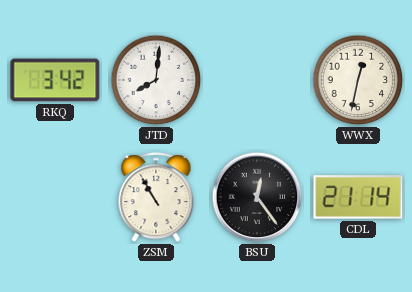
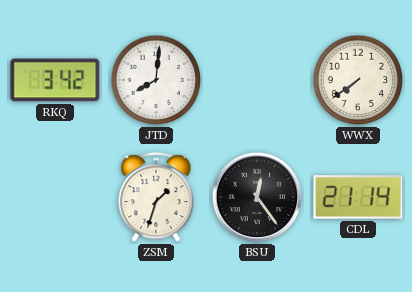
WWX: 12:32 -> 7:39
ZSM: 10:55 -> 1:33
